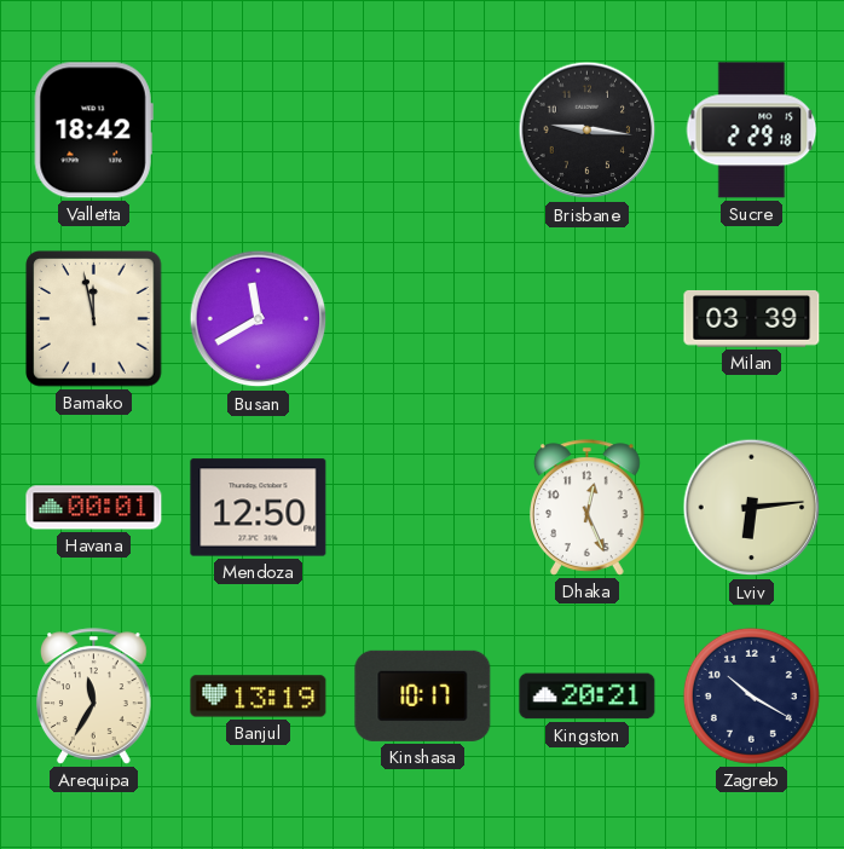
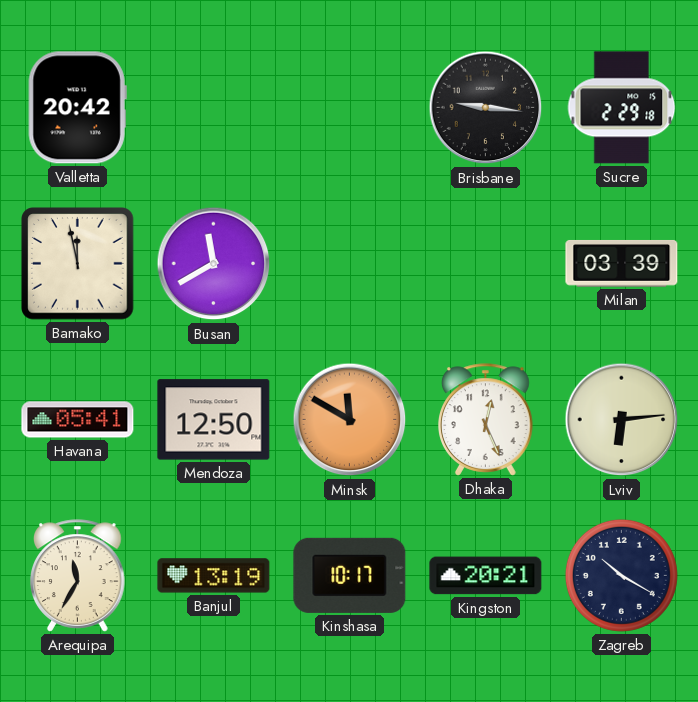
Valletta: 18:42 -> 20:42
Havana: 00:01 -> 05:41
Minsk: none -> 11:50
